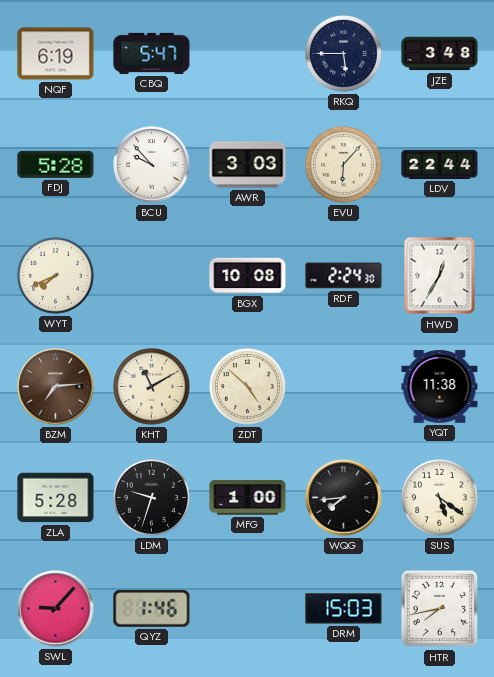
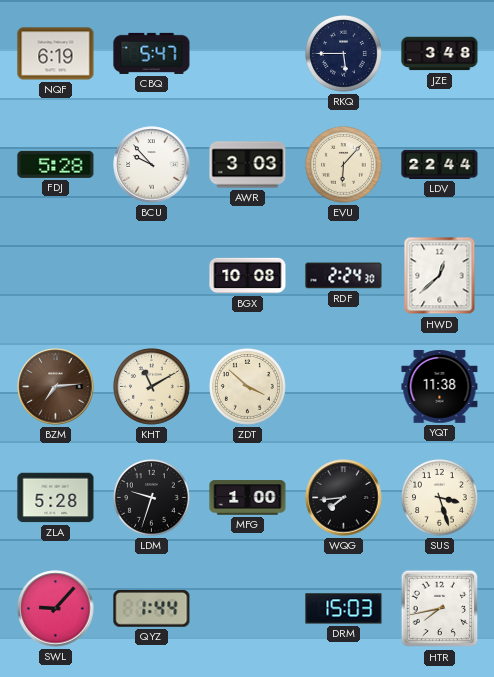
WYT: 7:41 -> none
HWD: 12:35 -> 12:38
ZDT: 4:52 -> 3:52
SUS: 5:21 -> 3:27
QYZ: 1:46 -> 1:44
